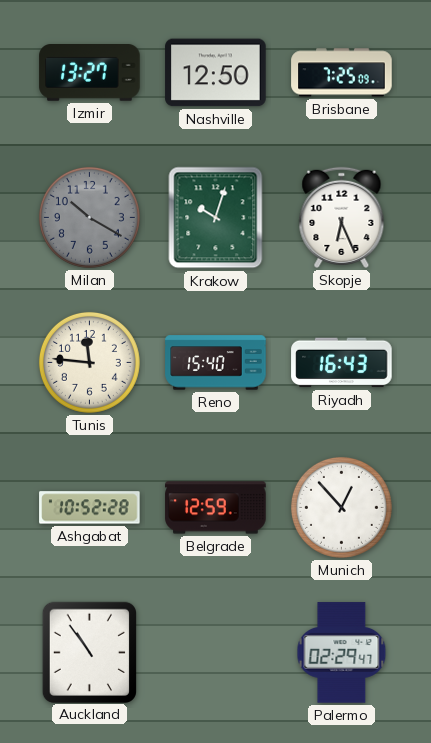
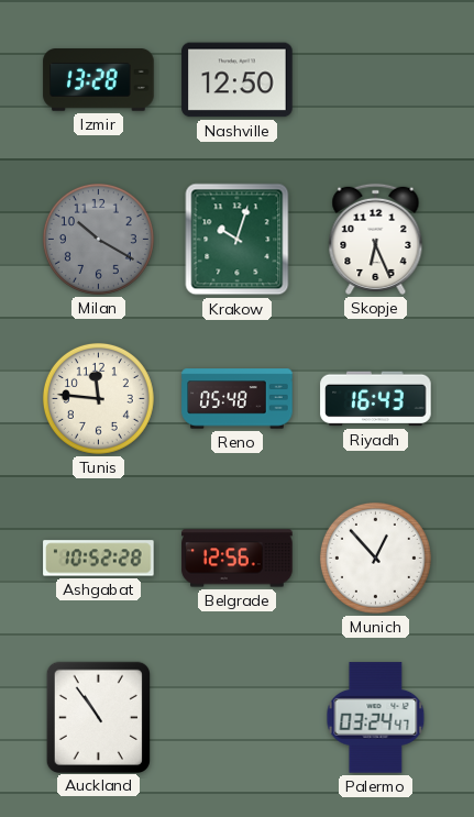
Izmir: 13:27 -> 13:28
Brisbane: 7:25 -> none
Reno: 15:40 -> 05:48
Belgrade: 12:59 -> 12:56
Palermo: 02:29 -> 03:24
